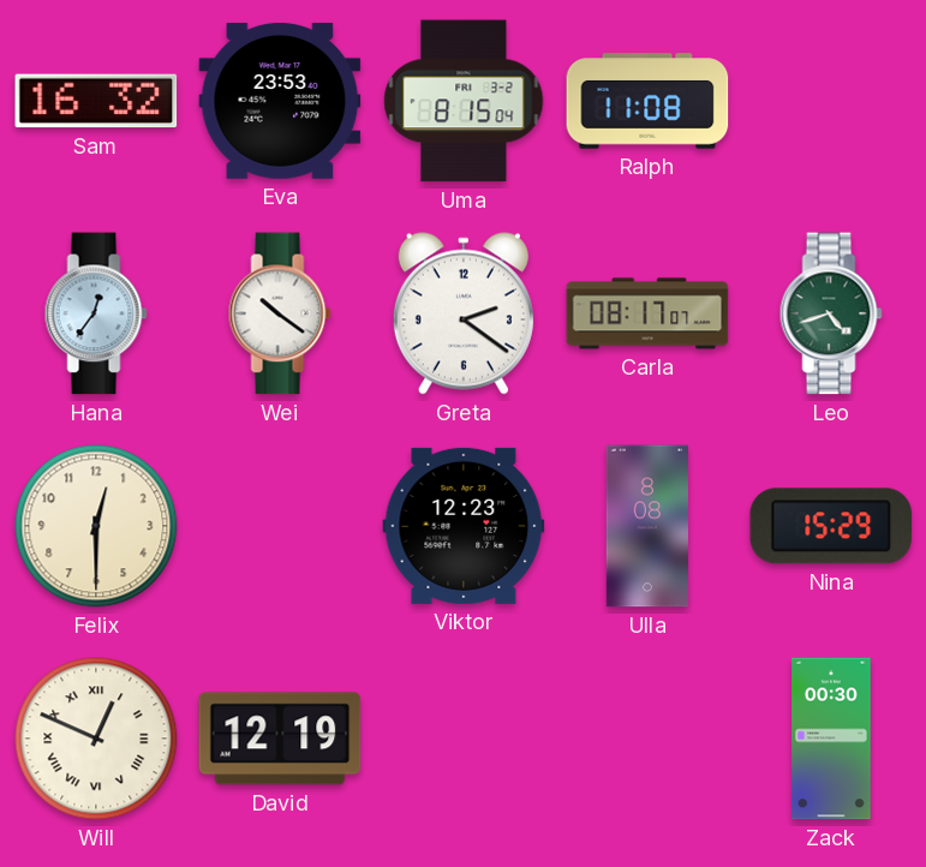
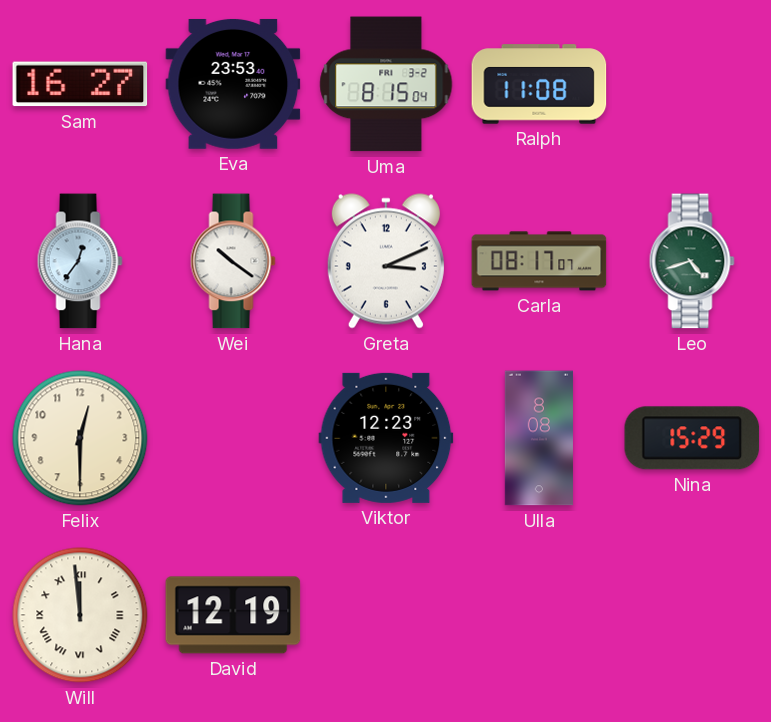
Sam: 16:32 -> 16:27
Greta: 2:21 -> 3:11
Will: 12:49 -> 11:59
Zack: 00:30 -> none
